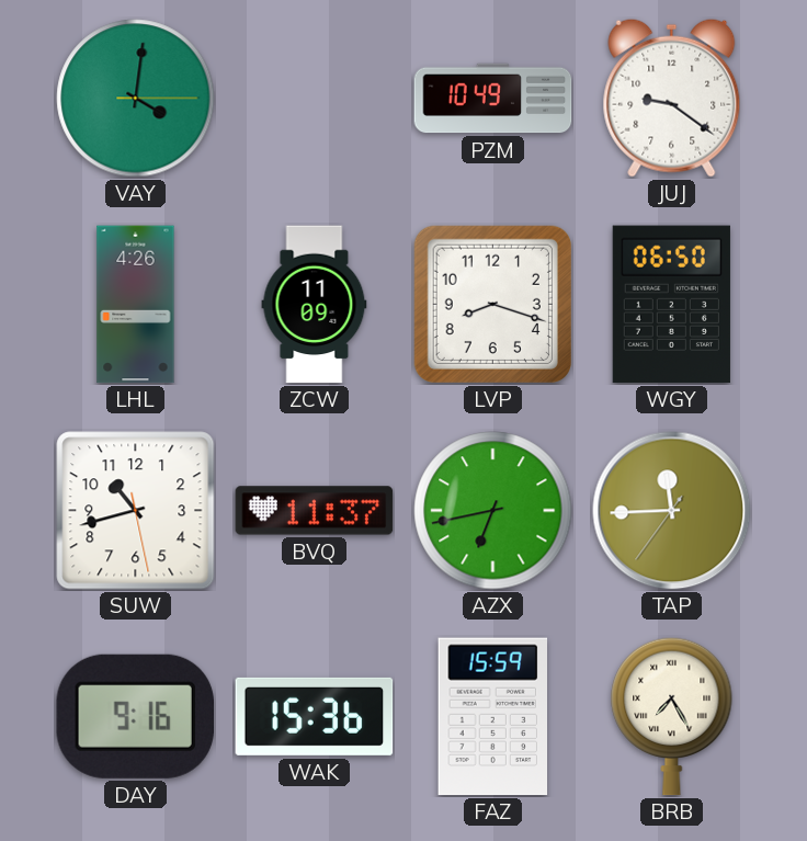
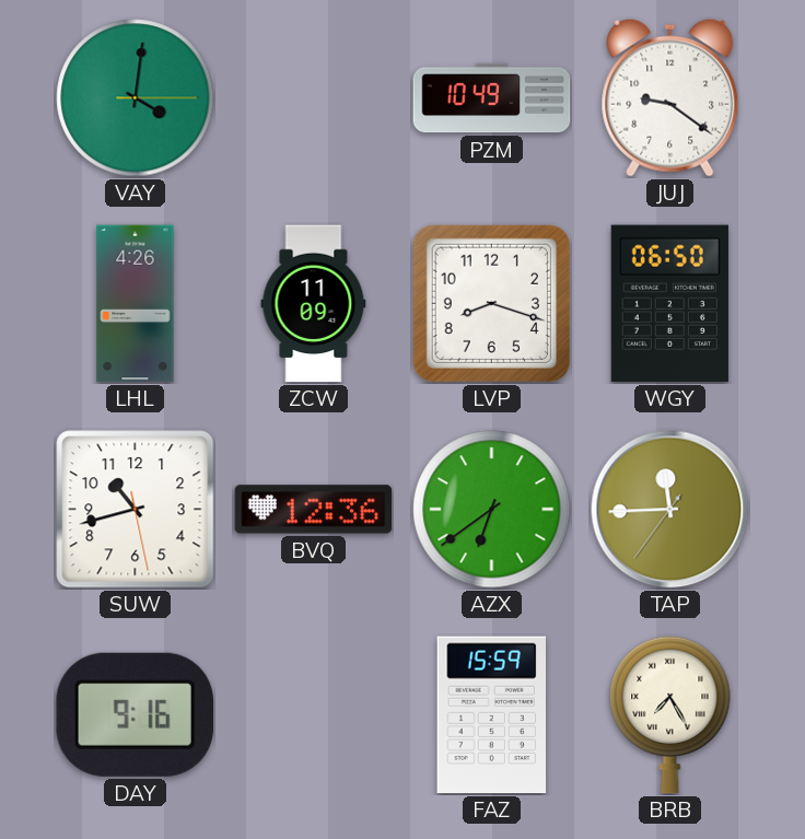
BVQ: 11:37 -> 12:36
AZX: 6:43 -> 6:39
WAK: 15:36 -> none
